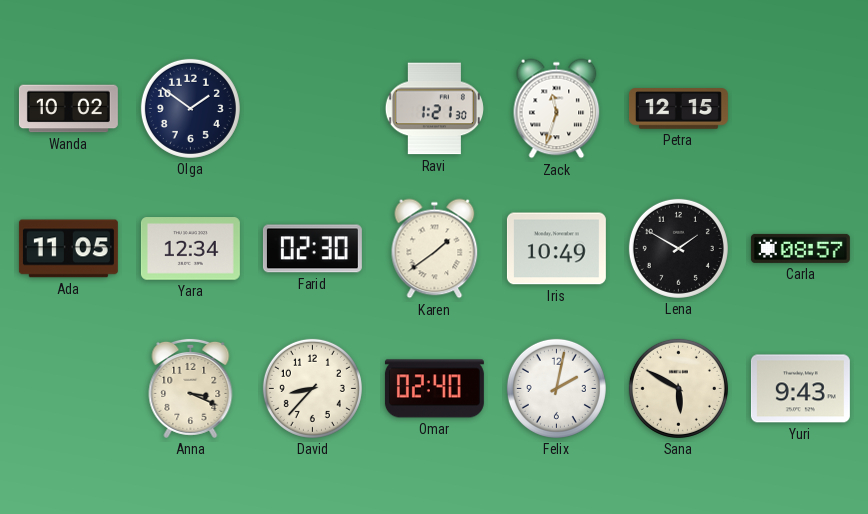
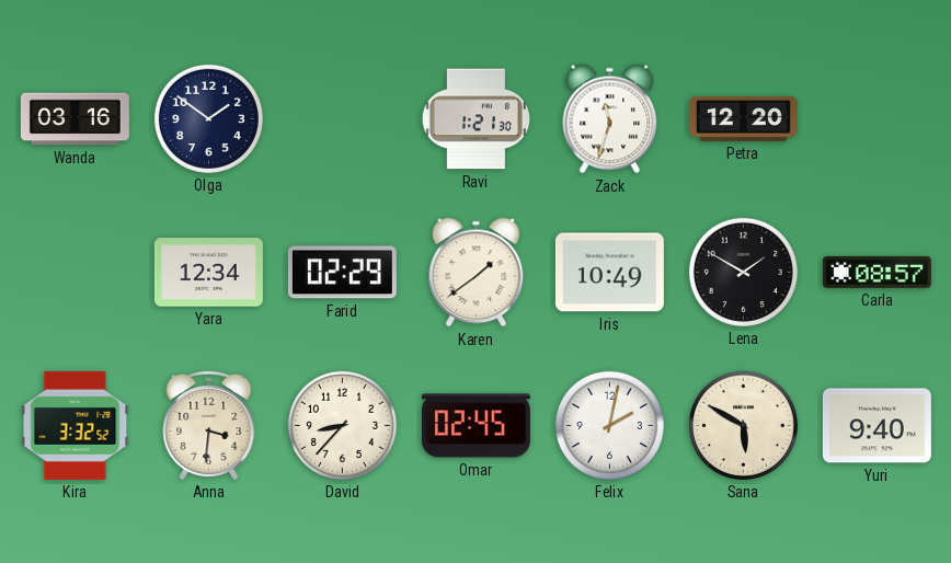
Wanda: 10:02 -> 03:16
Petra: 12:15 -> 12:20
Ada: 11:05 -> none
Farid: 02:30 -> 02:29
Kira: none -> 3:32
Anna: 3:19 -> 3:31
Omar: 02:40 -> 02:45
Yuri: 9:43 -> 9:40
